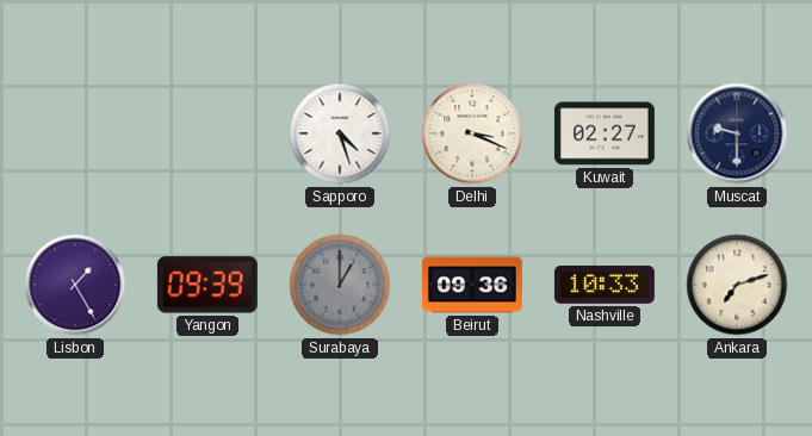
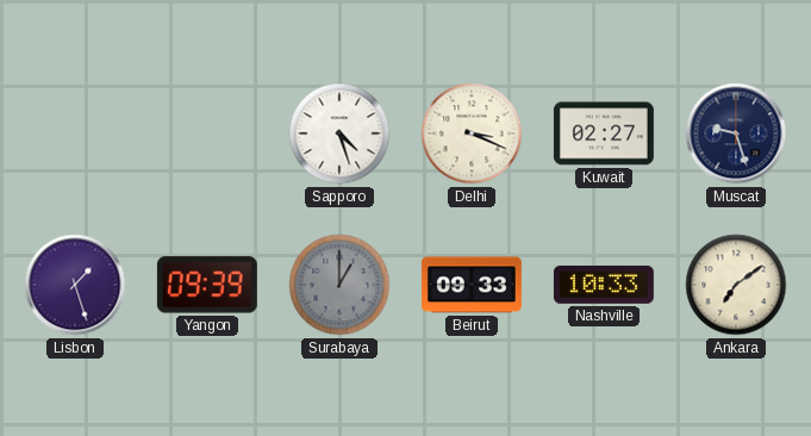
Muscat: 9:30 -> 9:27
Lisbon: 1:25 -> 1:27
Beirut: 09:36 -> 09:33
Ankara: 7:12 -> 7:09
